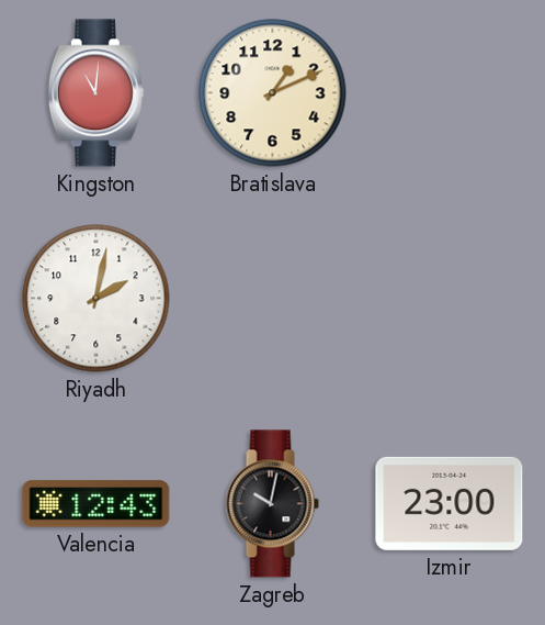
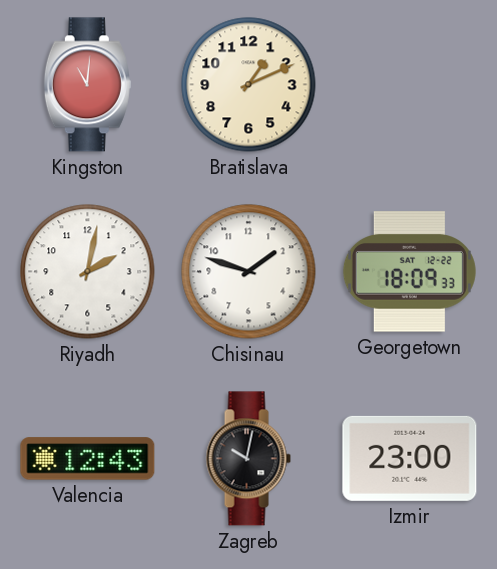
Chisinau: none -> 1:48
Georgetown: none -> 18:09
